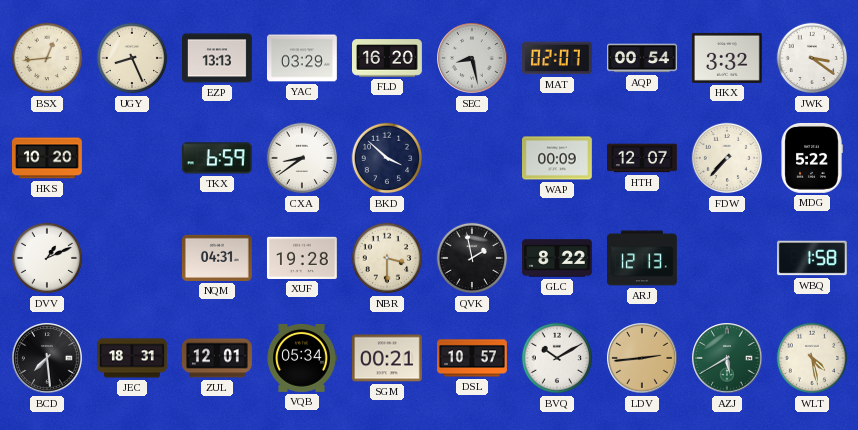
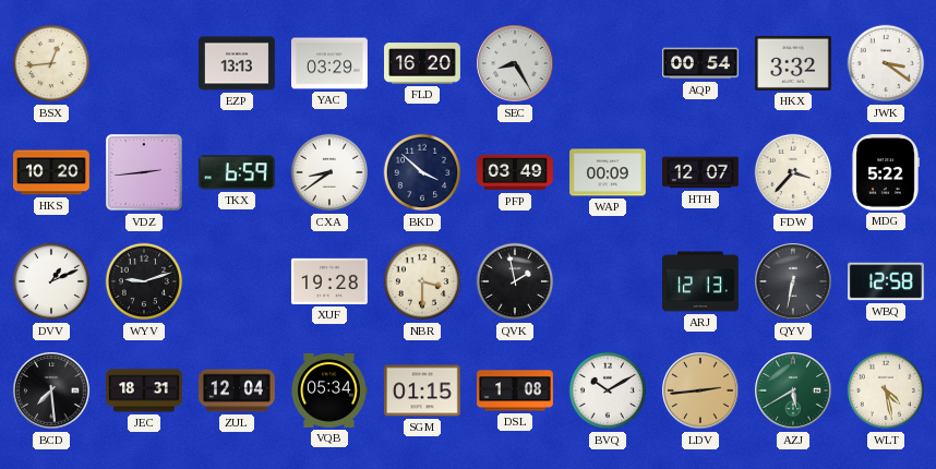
UGY: 8:26 -> none
SEC: 8:28 -> 8:25
MAT: 02:07 -> none
VDZ: none -> 2:44
PFP: none -> 03:49
FDW: 7:37 -> 3:37
WYV: none -> 9:12
NQM: 04:31 -> none
GLC: 8:22 -> none
QYV: none -> 6:32
WBQ: 1:58 -> 12:58
ZUL: 12:01 -> 12:04
SGM: 00:21 -> 01:15
DSL: 10:57 -> 1:08
